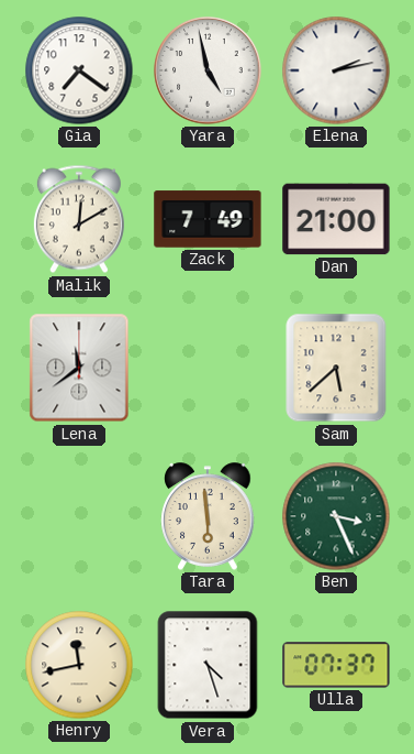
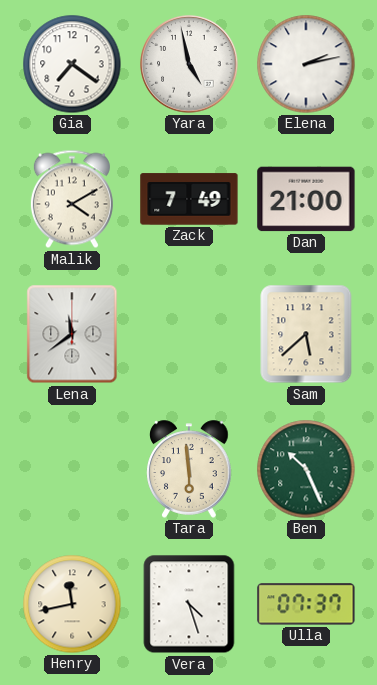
Malik: 12:10 -> 4:10
Ben: 3:26 -> 10:26
